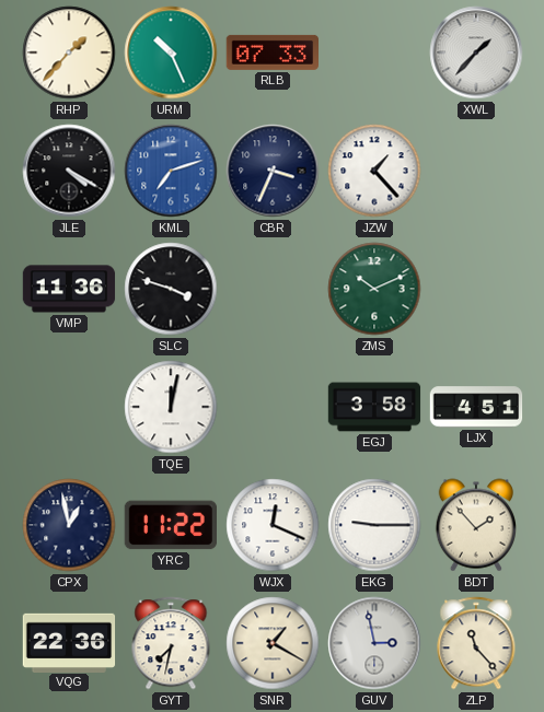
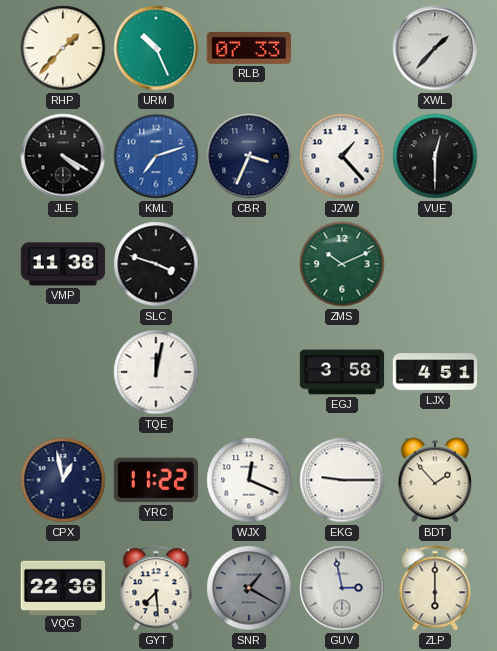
VUE: none -> 12:30
VMP: 11:36 -> 11:38
GYT: 7:32 -> 7:29
SNR dial: cream -> grey
ZLP: 11:23 -> 6:00
